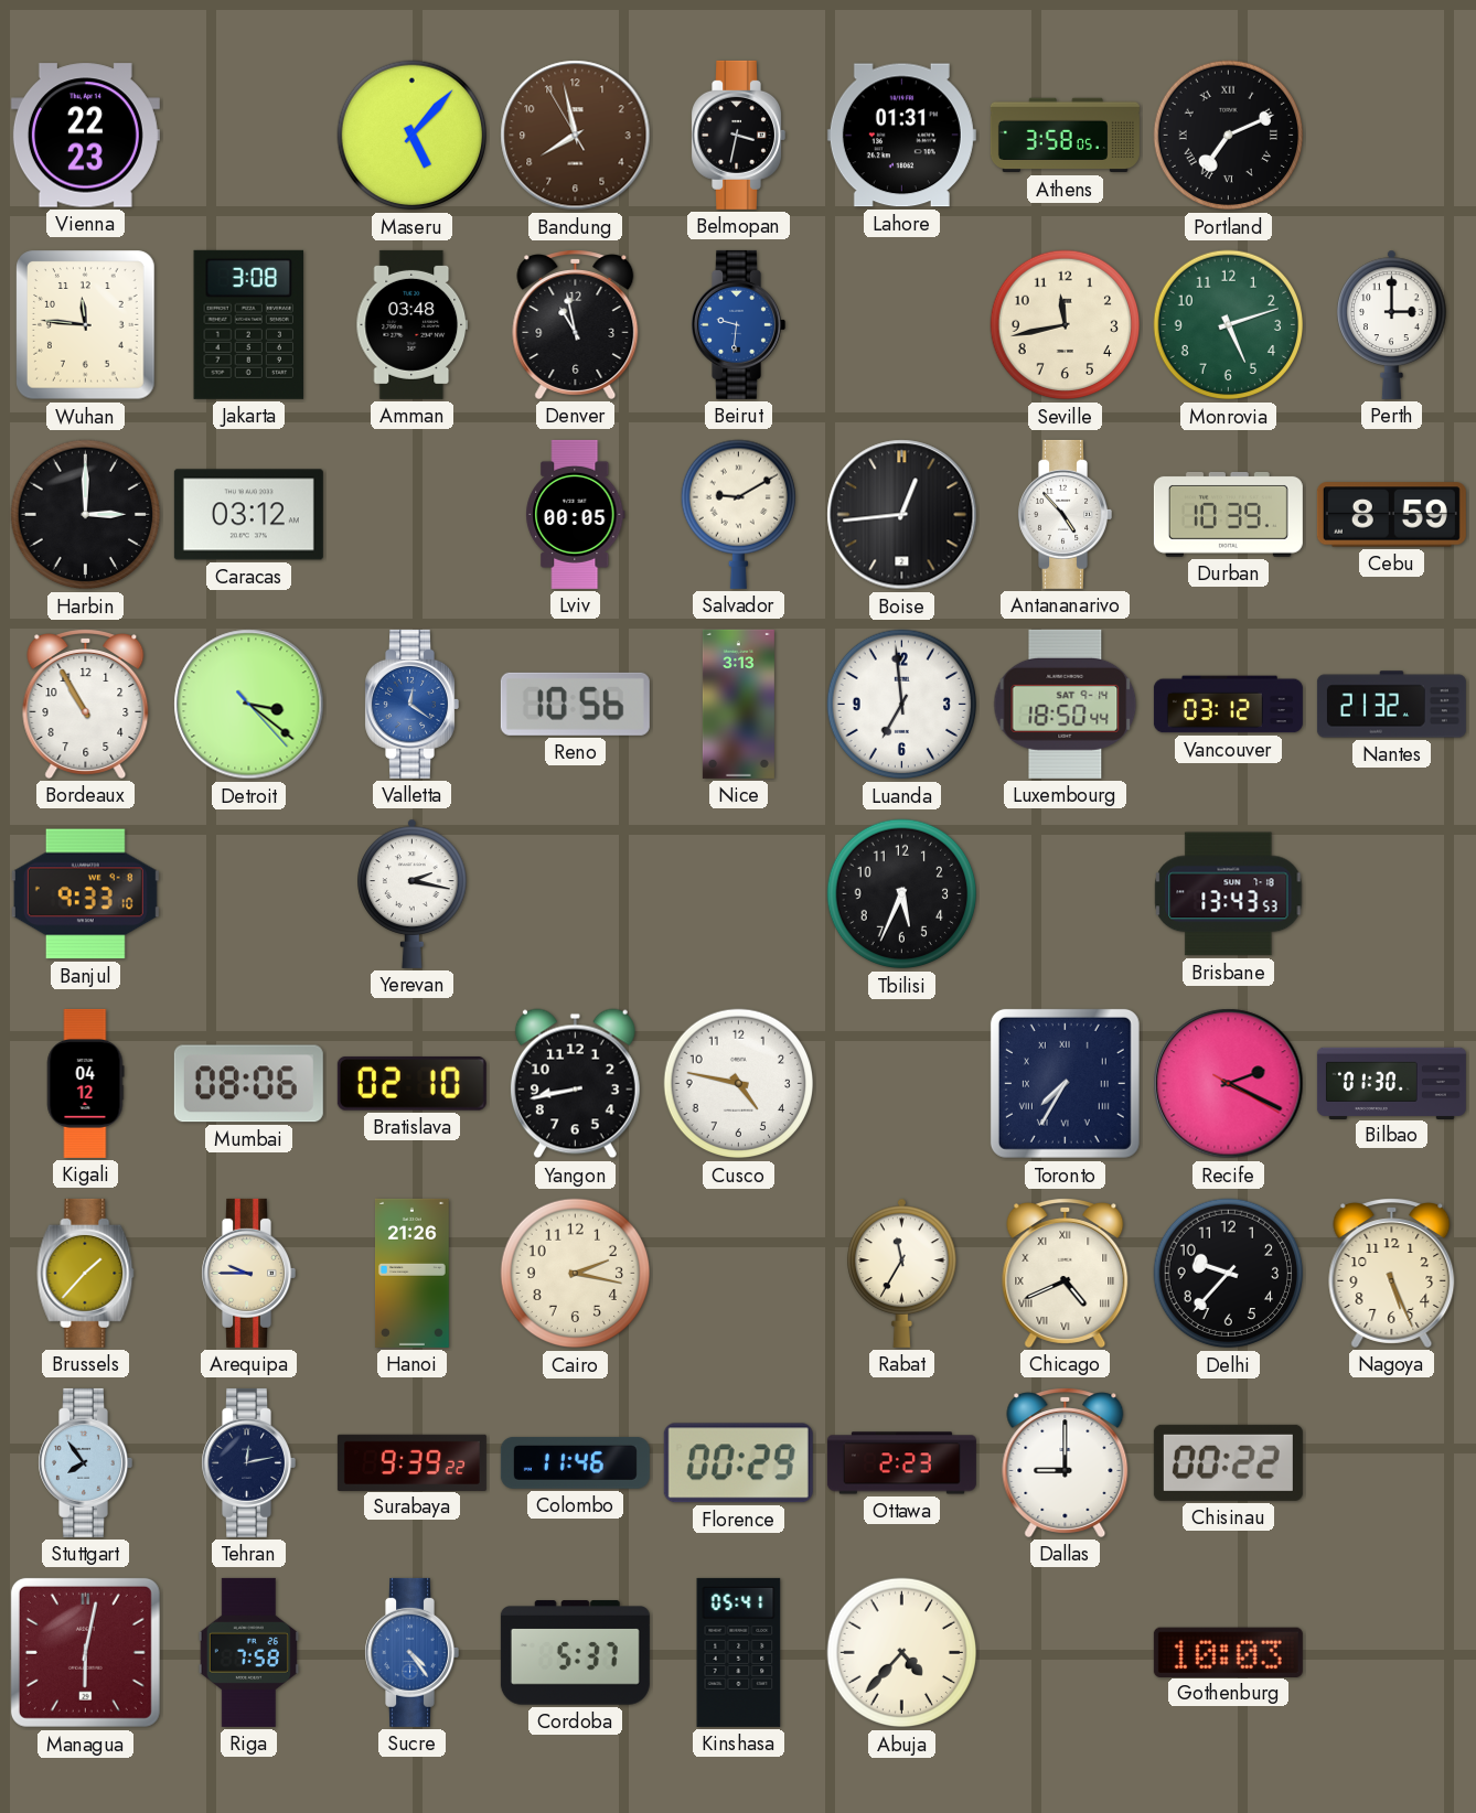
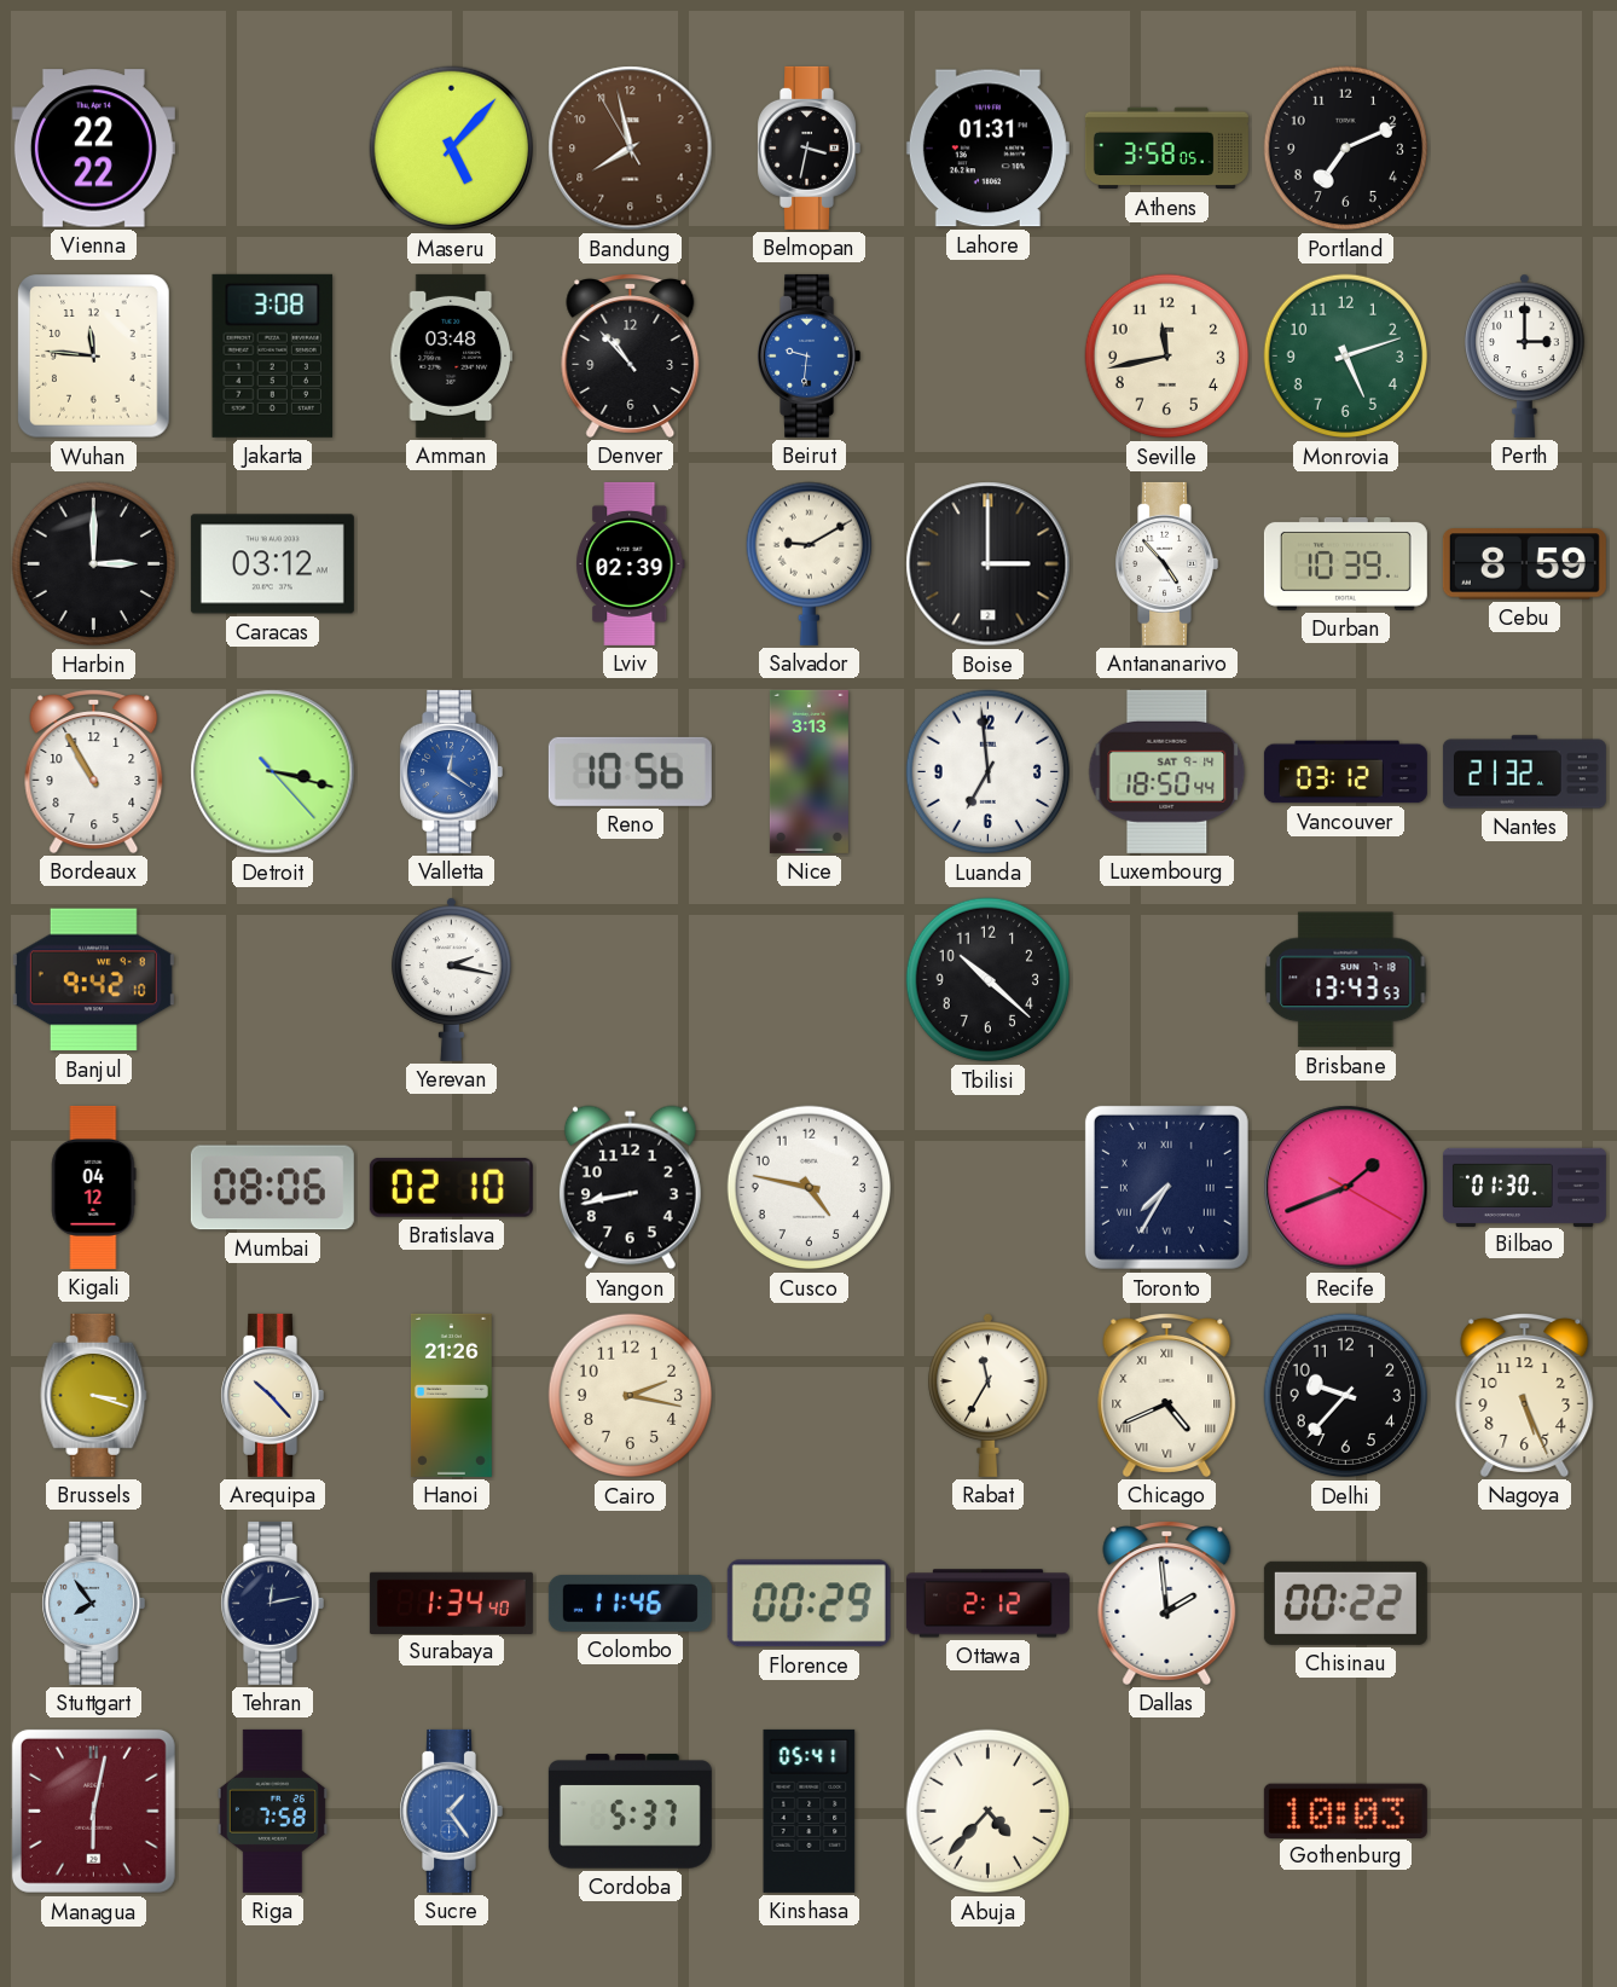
Vienna: 22:23 -> 22:22
Portland numerals: Roman -> Arabic
Denver: 10:58 -> 10:53
Lviv: 00:05 -> 02:39
Boise: 12:44 -> 3:00
Detroit: 3:21 -> 3:17
Banjul: 9:33 -> 9:42
Tbilisi: 5:34 -> 10:22
Recife: 2:19 -> 1:41
Brussels: 1:37 -> 3:18
Arequipa: 9:45 -> 10:23
Surabaya: 9:39 -> 1:34
Ottawa: 2:23 -> 2:12
Dallas: 9:00 -> 1:59
Sucre: 4:24 -> 1:24
